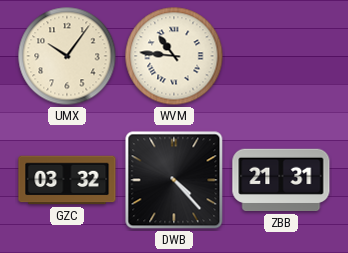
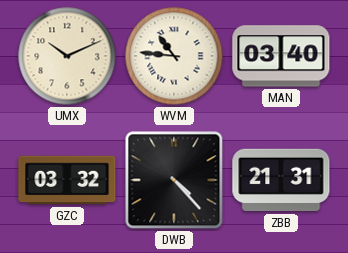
UMX: 10:06 -> 10:11
MAN: none -> 03:40
